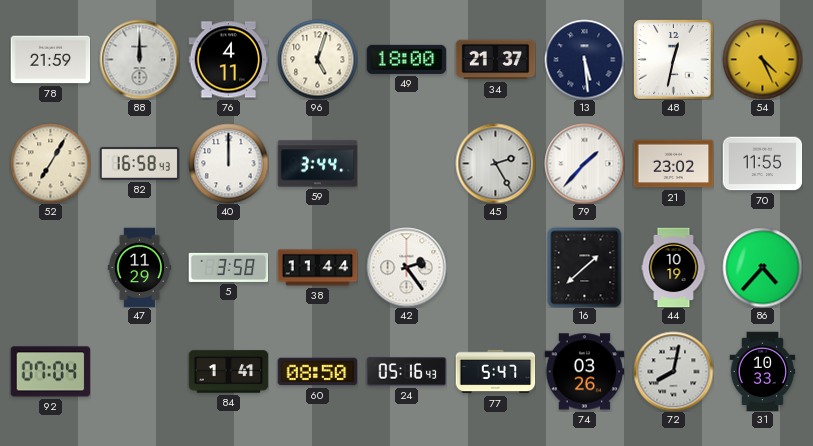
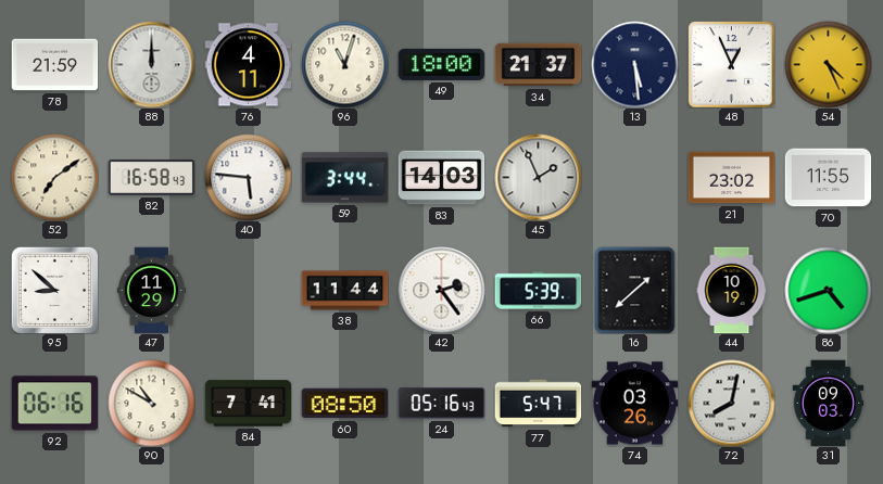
96: 5:03 -> 11:03
48: 12:32 -> 12:56
52: 7:05 -> 7:09
40: 12:00 -> 5:46
83: none -> 14:03
45: 2:25 -> 1:56
79: 1:37 -> none
95: none -> 8:52
5: 3:58 -> none
66: none -> 5:39
86: 4:37 -> 4:42
92: 07:04 -> 06:16
90: none -> 10:50
84: 1:41 -> 7:41
31: 10:33 -> 09:03
